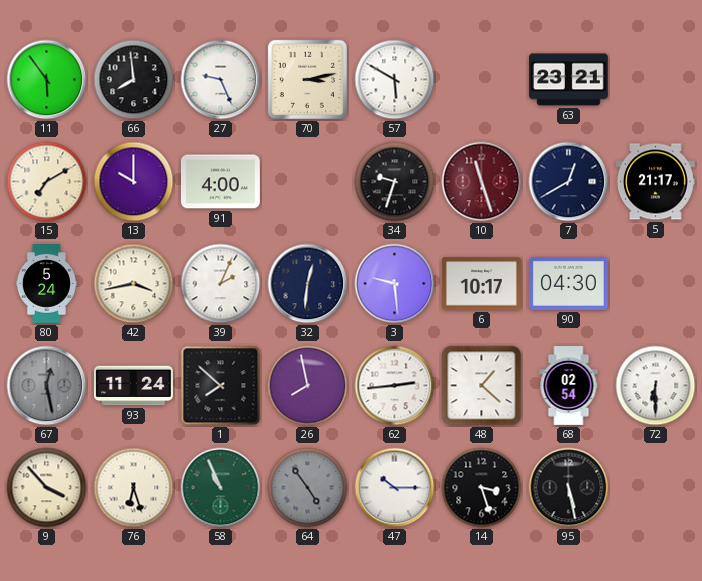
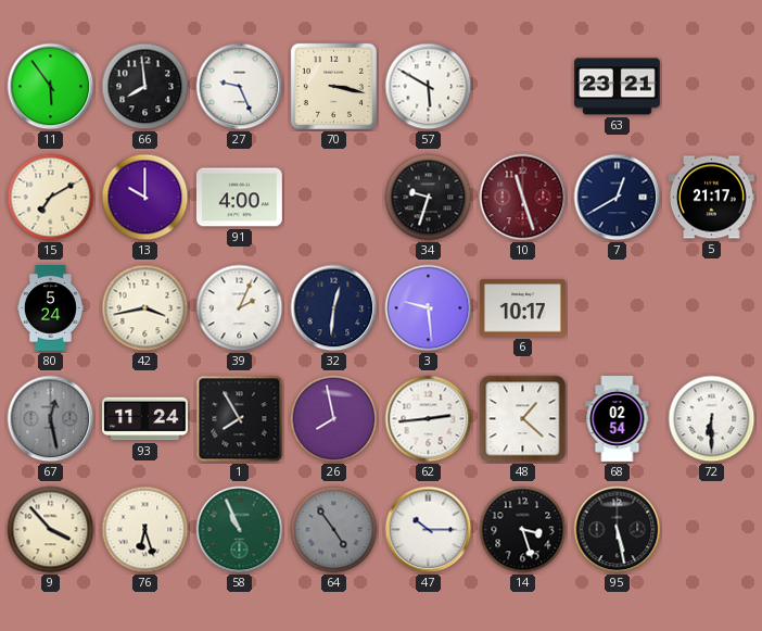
70: 3:13 -> 3:17
90: 04:30 -> none
1: 7:52 -> 7:55
